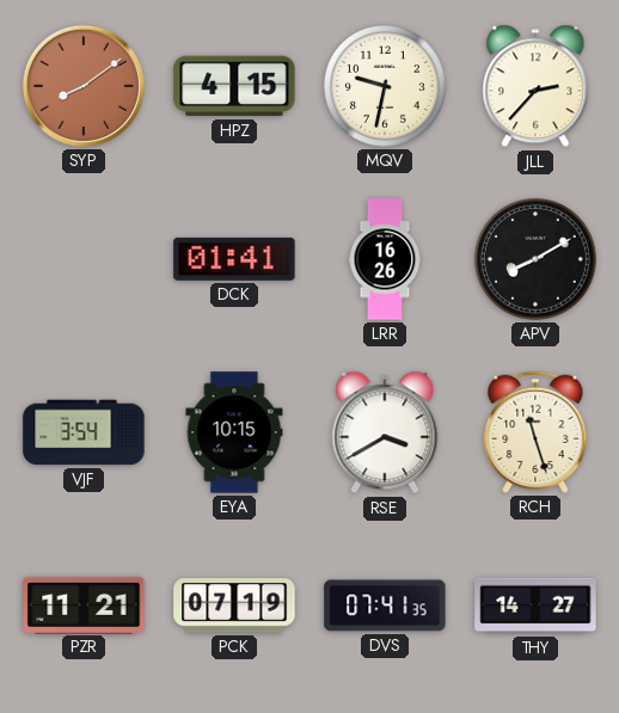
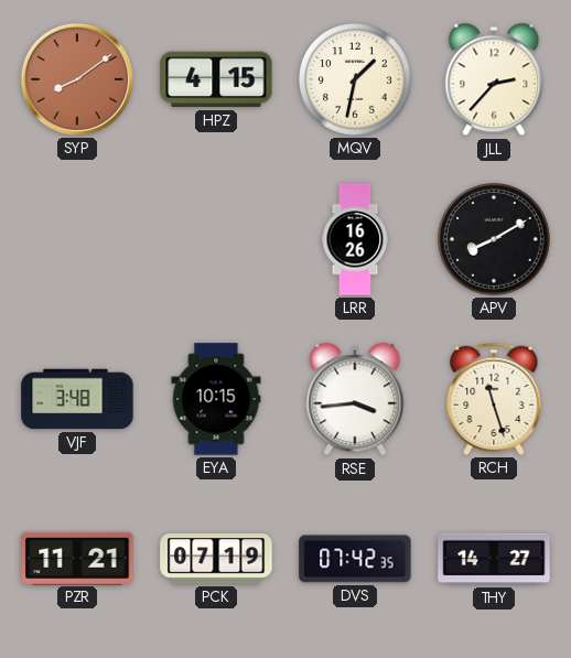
MQV: 9:32 -> 1:32
DCK: 01:41 -> none
VJF: 3:54 -> 3:48
RSE: 3:40 -> 3:44
DVS: 07:41 -> 07:42
